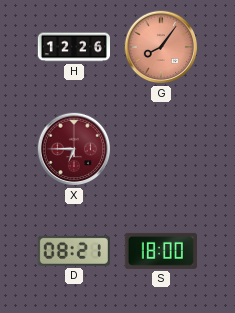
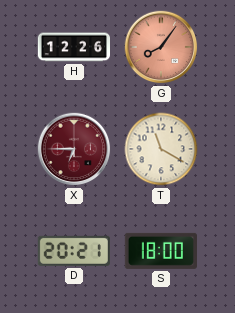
T: none -> 11:20
D: 08:21 -> 20:21
